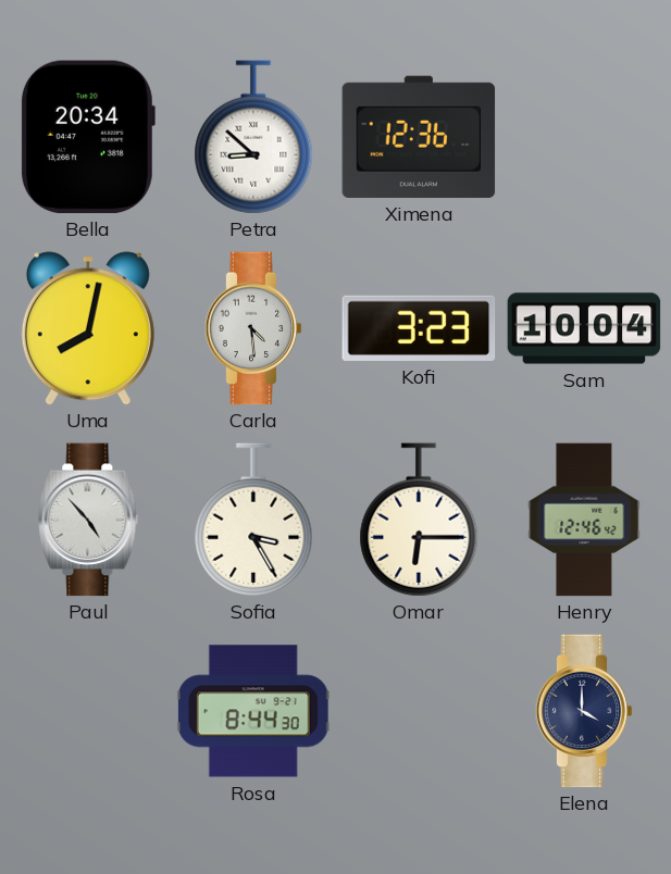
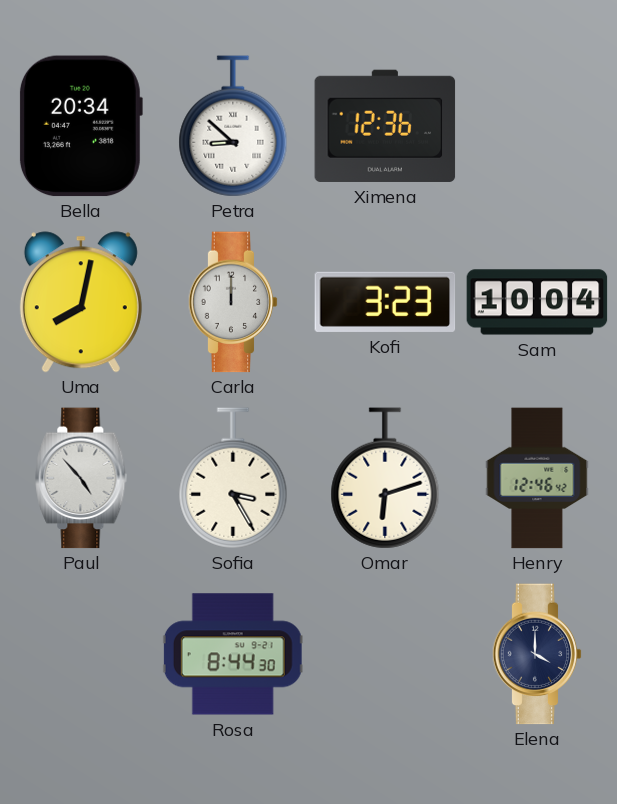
Carla: 4:29 -> 12:00
Omar: 6:15 -> 6:12
